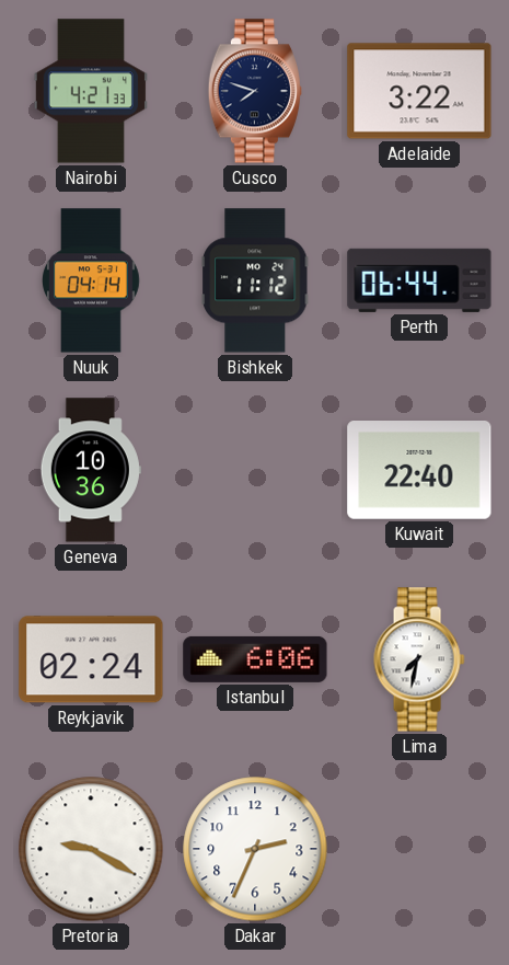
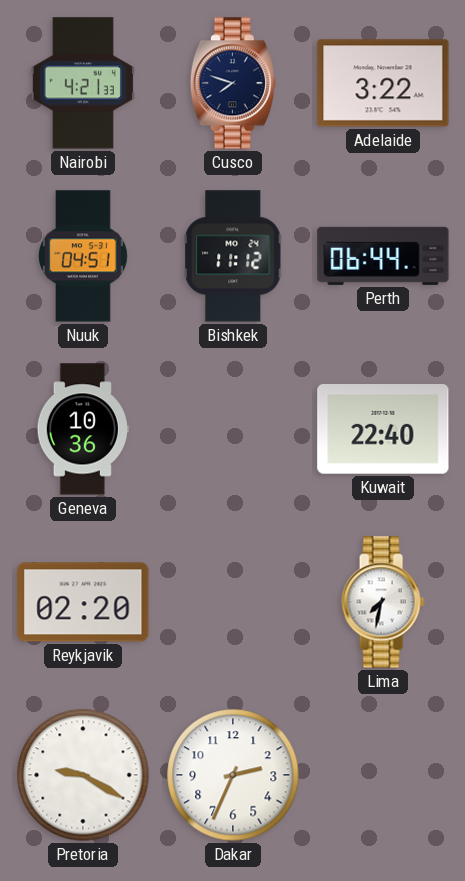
Nuuk: 04:14 -> 04:51
Reykjavik: 02:24 -> 02:20
Istanbul: 6:06 -> none
